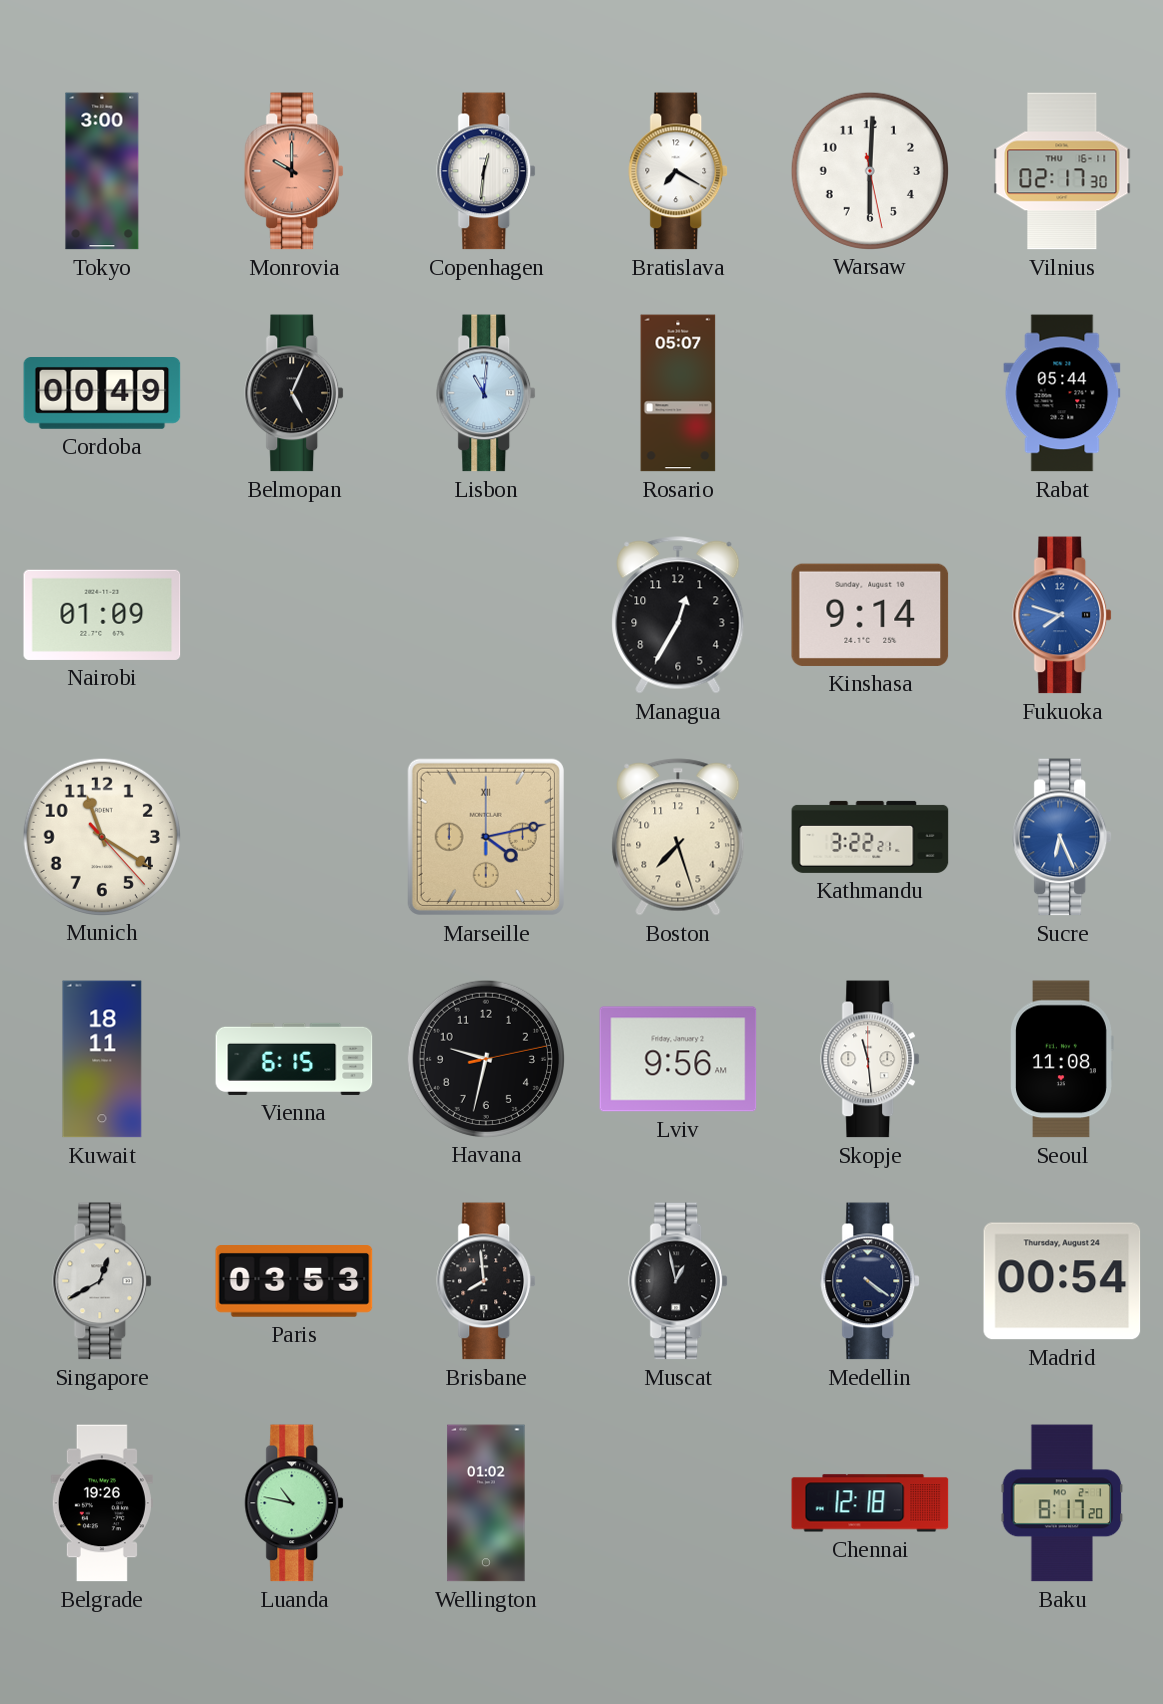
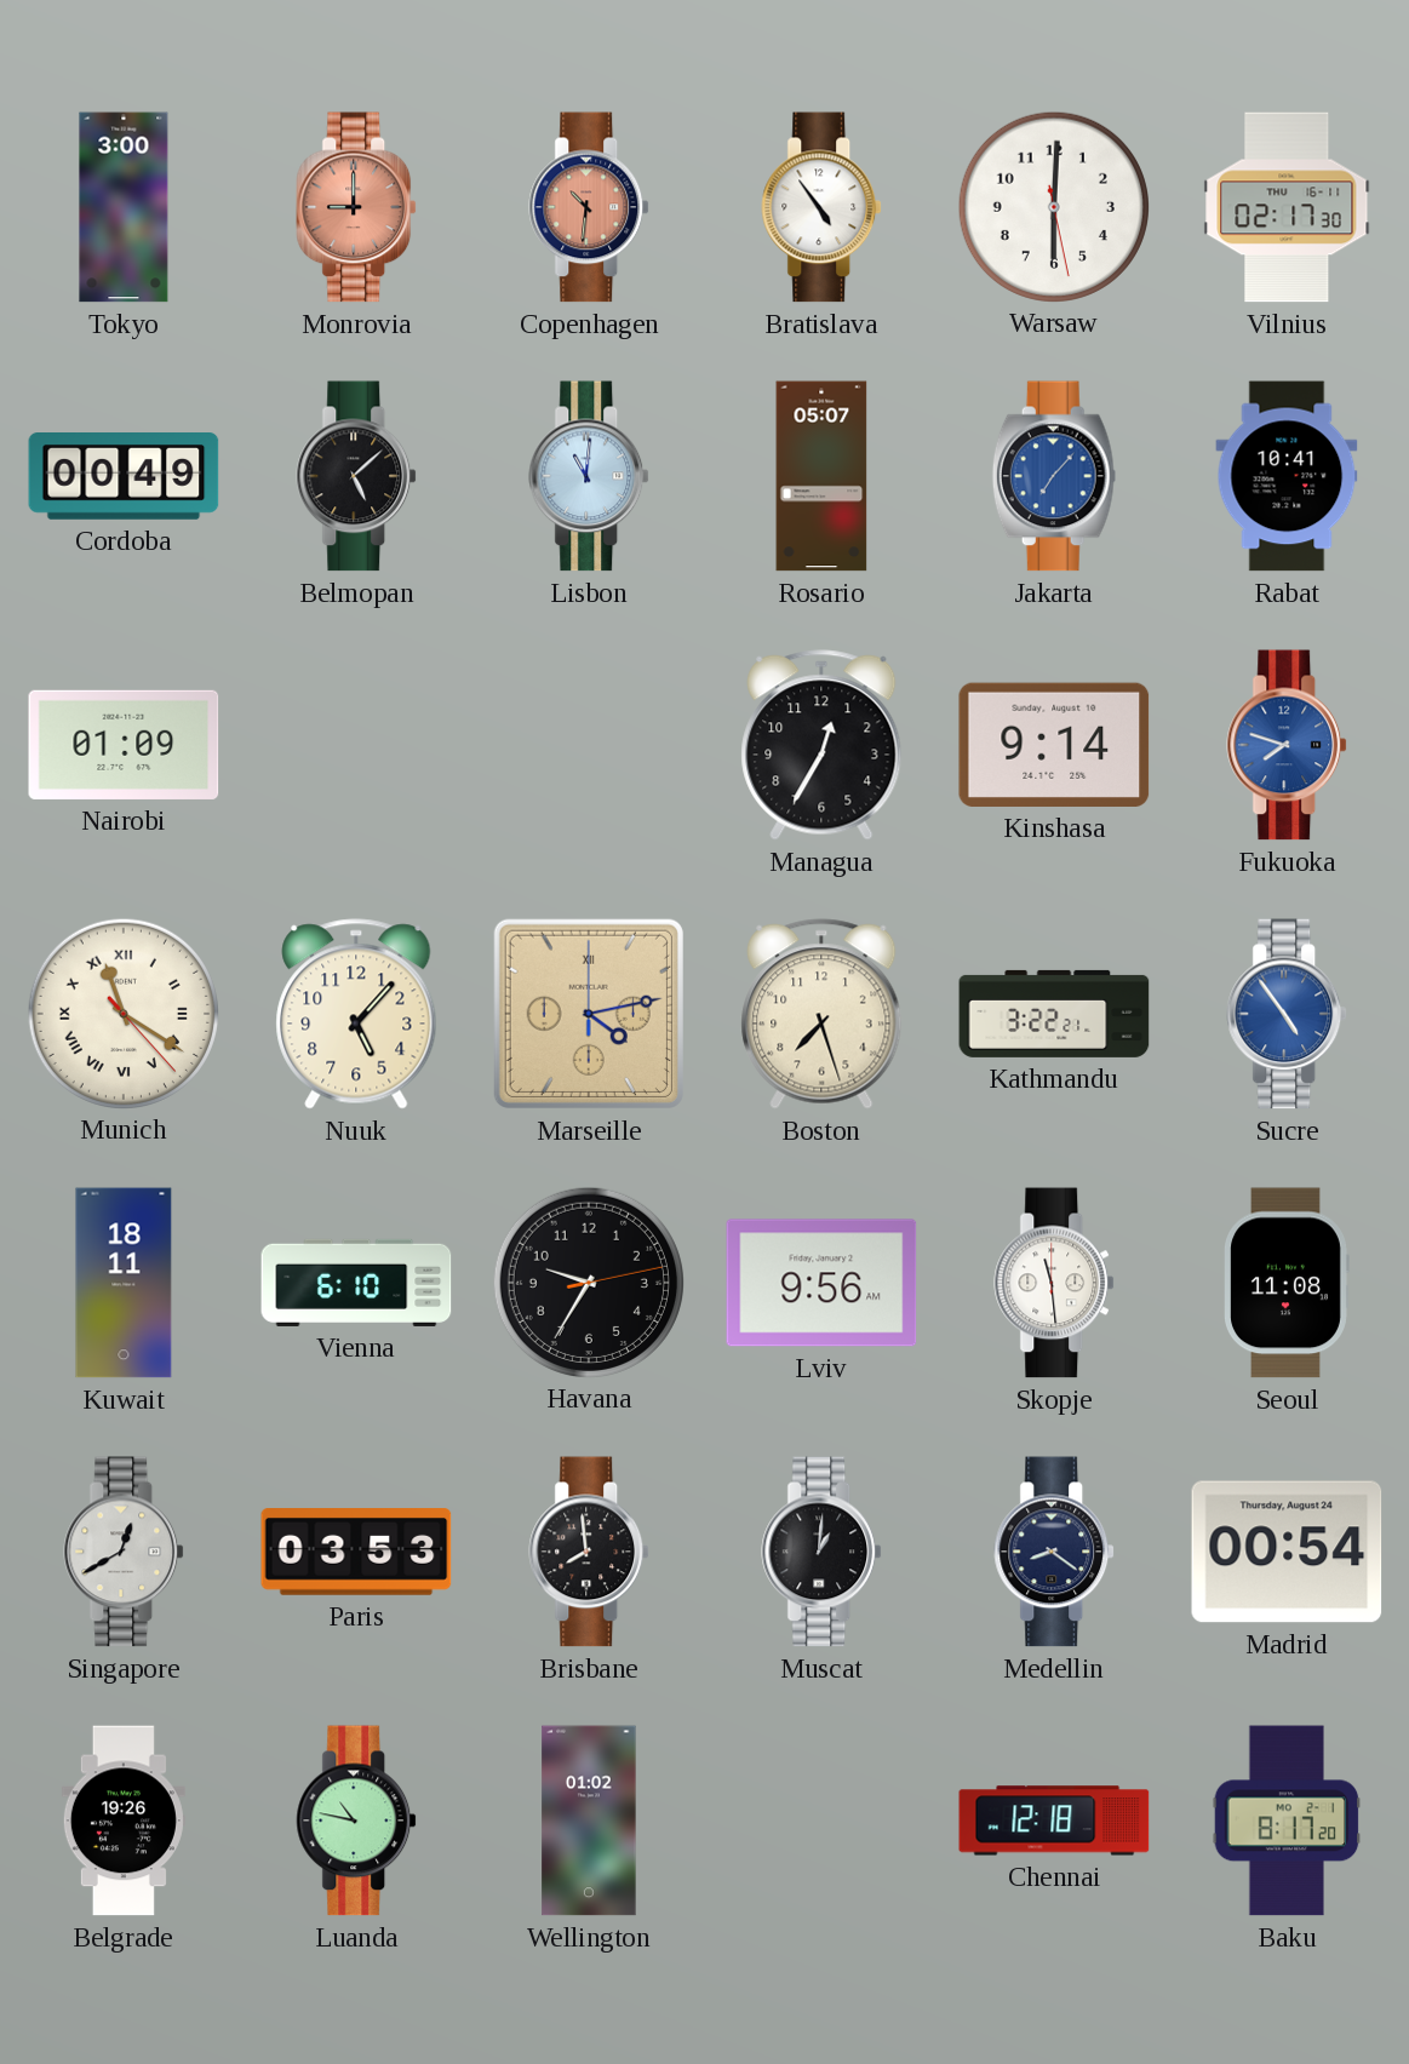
Monrovia: 10:00 -> 9:00
Copenhagen: 12:31 -> 10:31
Copenhagen dial: white -> salmon
Bratislava: 7:20 -> 4:54
Belmopan: 5:04 -> 5:08
Jakarta: none -> 7:07
Rabat: 05:44 -> 10:41
Munich numerals: Arabic -> Roman
Nuuk: none -> 5:07
Sucre: 6:26 -> 4:54
Vienna: 6:15 -> 6:10
Havana: 9:32 -> 9:35
Muscat: 12:58 -> 1:01
Medellin: 4:21 -> 8:21
